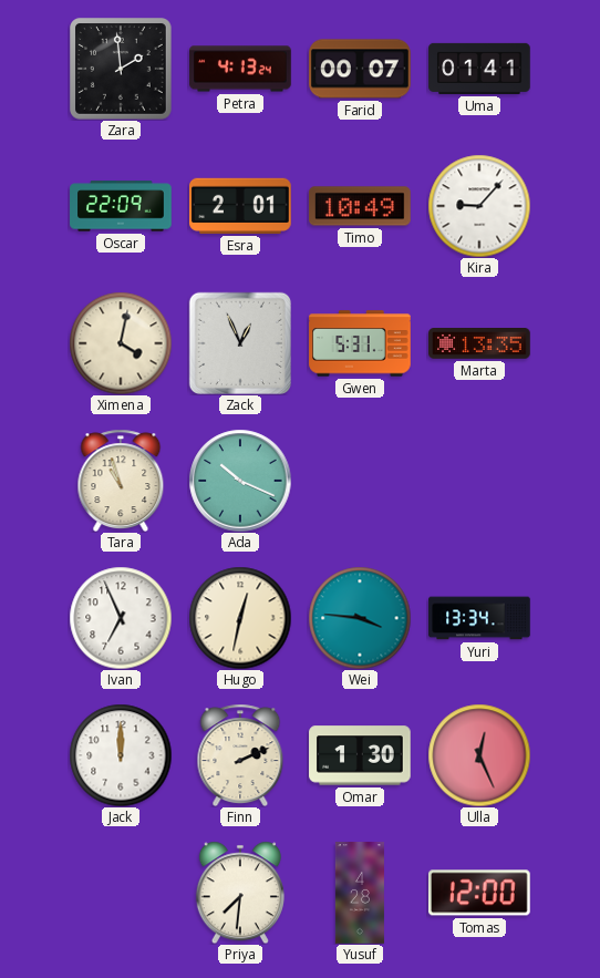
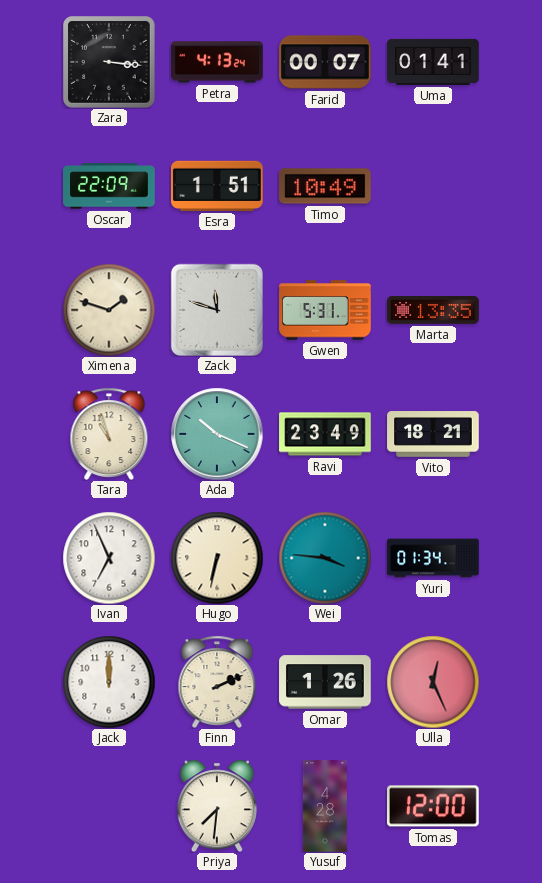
Zara: 1:59 -> 3:16
Esra: 2:01 -> 1:51
Kira: 9:07 -> none
Ximena: 4:02 -> 1:48
Zack: 12:56 -> 11:48
Ravi: none -> 23:49
Vito: none -> 18:21
Hugo: 12:32 -> 6:32
Yuri: 13:34 -> 01:34
Omar: 1:30 -> 1:26
